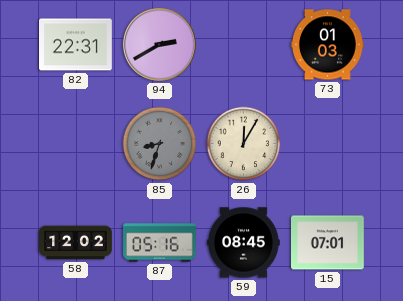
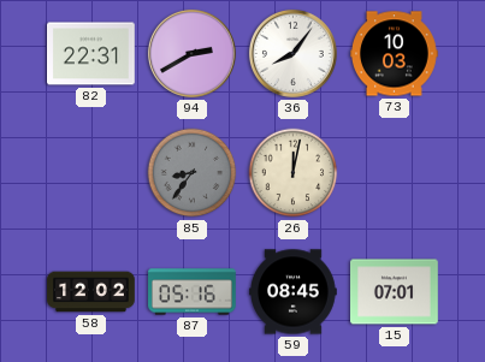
36: none -> 8:06
73: 01:03 -> 10:03
85: 8:33 -> 8:36
26: 12:05 -> 12:02
